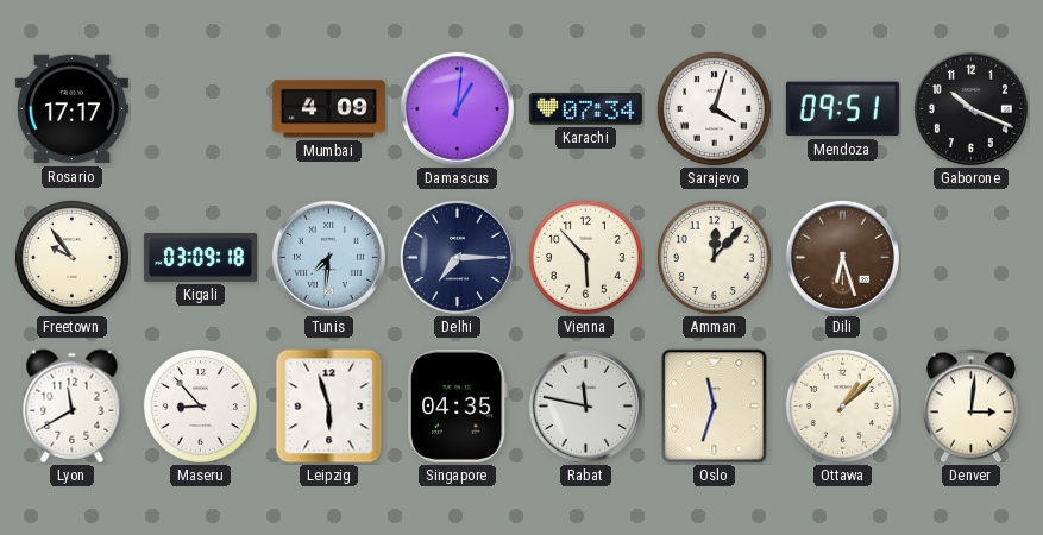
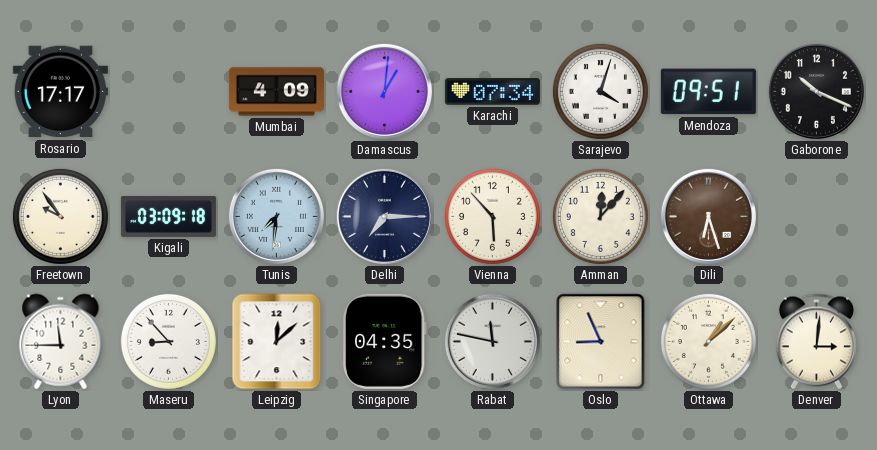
Lyon: 11:40 -> 11:45
Leipzig: 5:57 -> 12:08
Oslo: 11:33 -> 8:56
